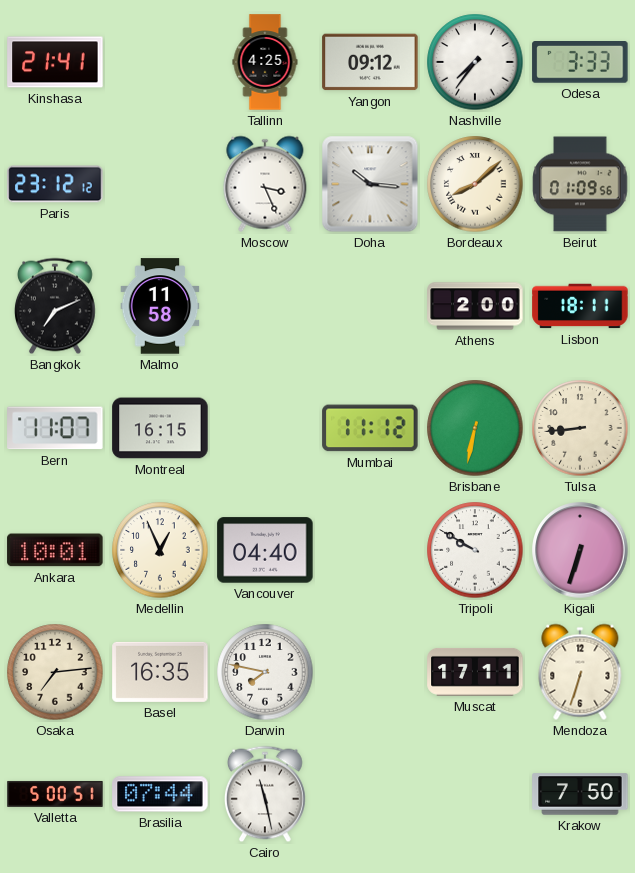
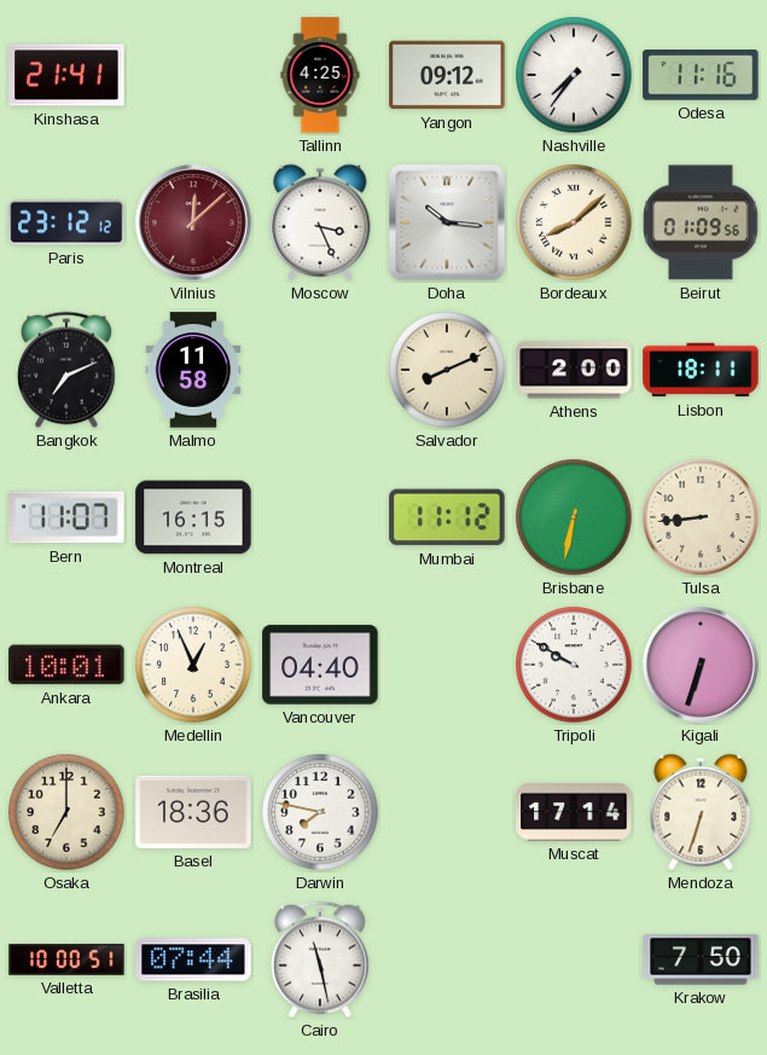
Odesa: 3:33 -> 11:16
Vilnius: none -> 12:08
Salvador: none -> 8:11
Osaka: 7:14 -> 7:00
Basel: 16:35 -> 18:36
Muscat: 17:11 -> 17:14
Valletta: 5:00 -> 10:00
